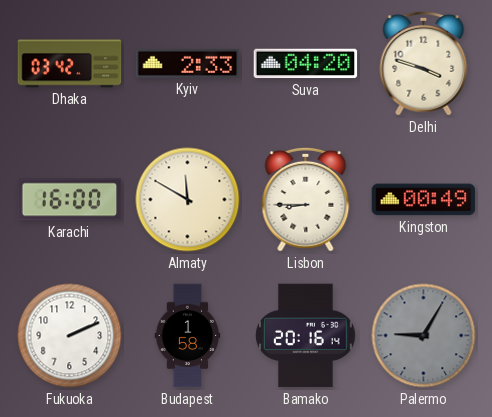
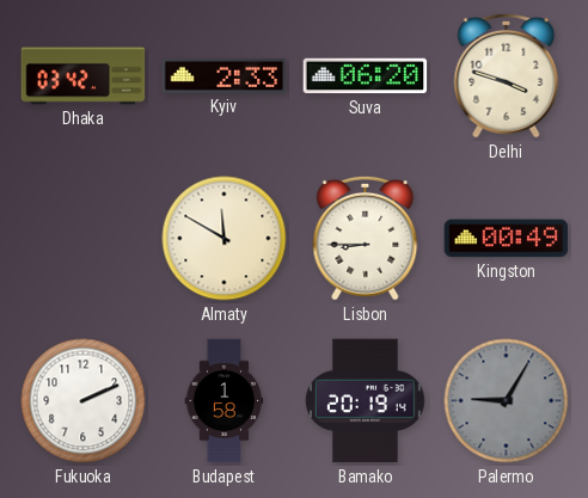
Suva: 04:20 -> 06:20
Karachi: 16:00 -> none
Bamako: 20:16 -> 20:19
